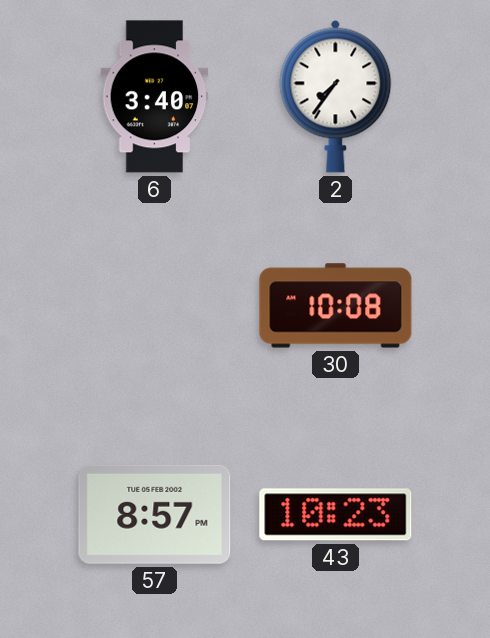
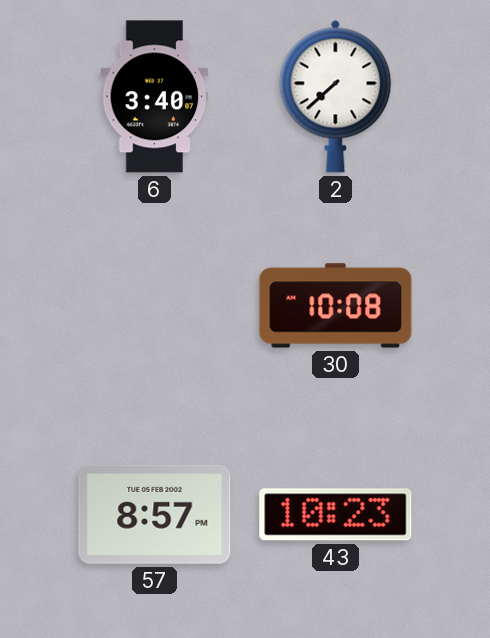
2: 7:36 -> 7:38
